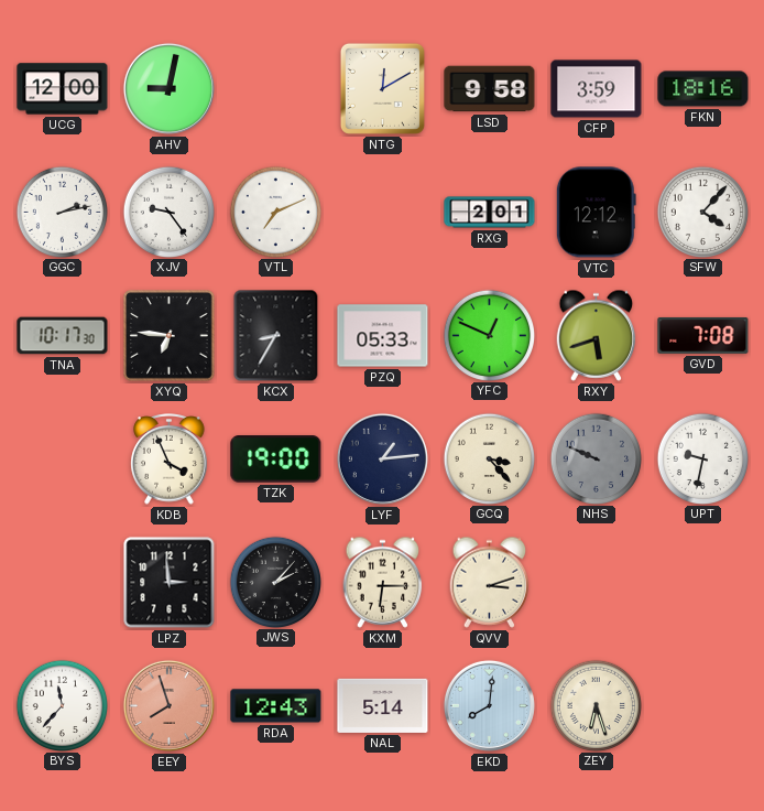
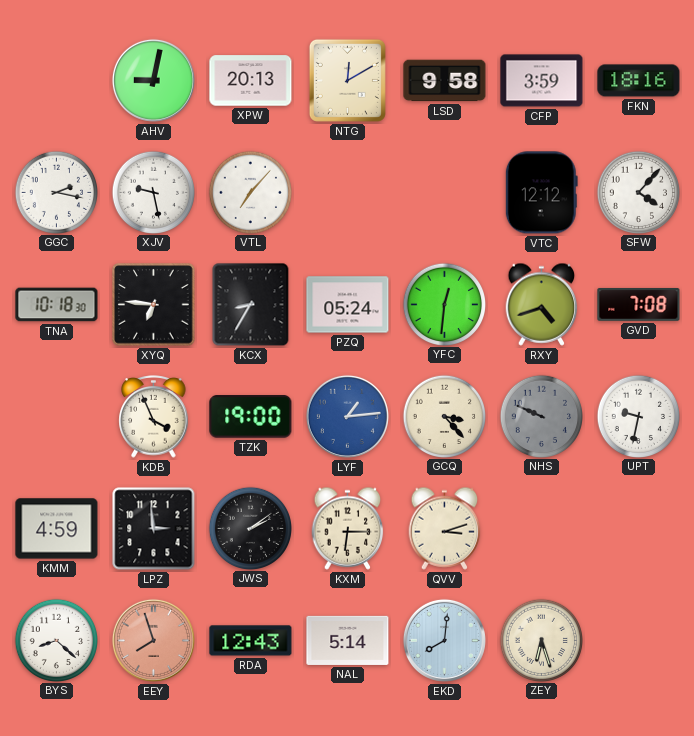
UCG: 12:00 -> none
XPW: none -> 20:13
GGC: 2:13 -> 2:17
XJV: 9:24 -> 9:28
VTL: 7:11 -> 7:07
RXG: 2:01 -> none
TNA: 10:17 -> 10:18
PZQ: 05:33 -> 05:24
YFC: 12:49 -> 12:31
RXY: 5:42 -> 4:42
LYF dial: navy -> blue
KMM: none -> 4:59
JWS: 2:07 -> 2:09
BYS: 11:37 -> 8:22
